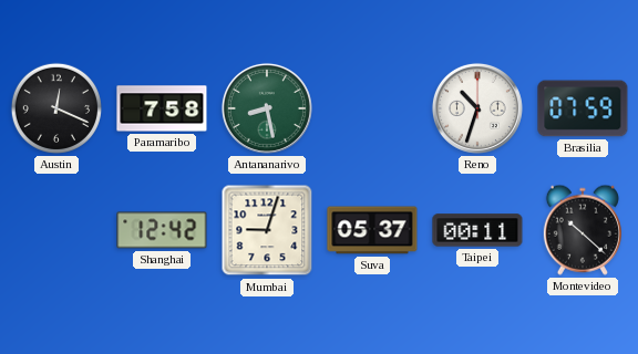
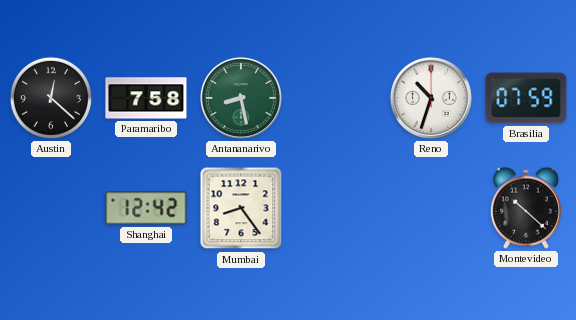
Austin: 12:19 -> 12:22
Mumbai: 9:03 -> 8:24
Suva: 05:37 -> none
Taipei: 00:11 -> none
